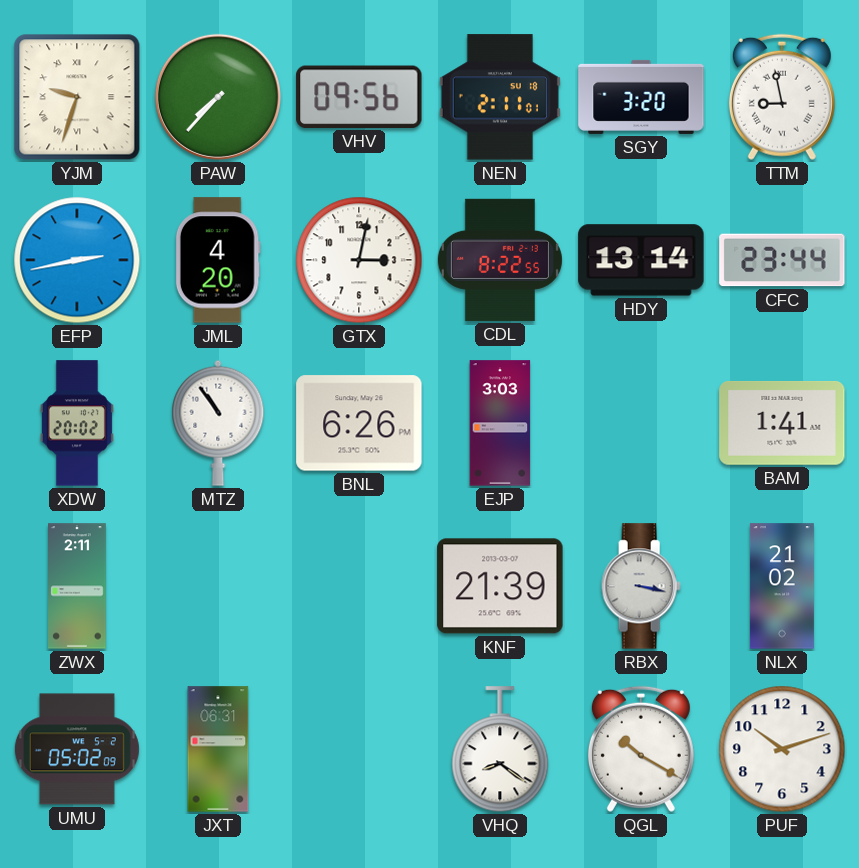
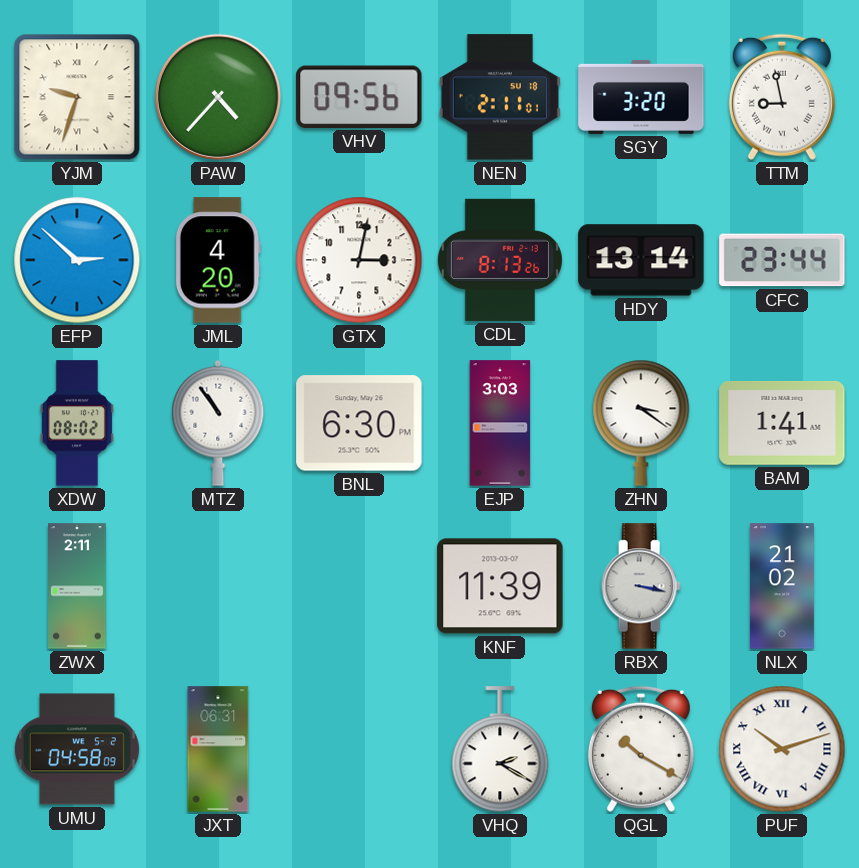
PAW: 7:37 -> 4:37
EFP: 2:43 -> 2:52
CDL: 8:22 -> 8:13
XDW: 20:02 -> 08:02
BNL: 6:26 -> 6:30
ZHN: none -> 3:21
KNF: 21:39 -> 11:39
UMU: 05:02 -> 04:58
VHQ: 8:21 -> 2:20
PUF numerals: Arabic -> Roman
